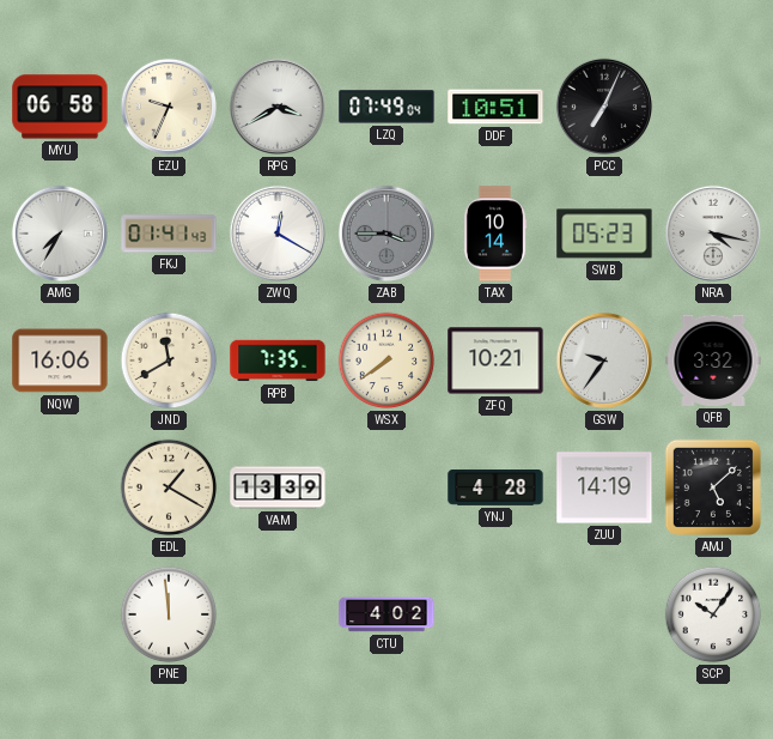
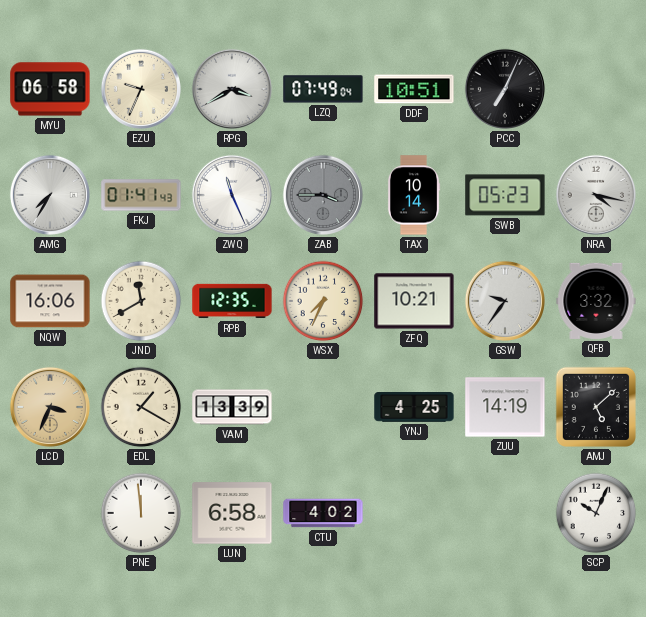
ZWQ: 12:20 -> 11:26
RPB: 7:35 -> 12:35
WSX: 7:39 -> 7:34
LCD: none -> 3:34
YNJ: 4:28 -> 4:25
LUN: none -> 6:58
SCP: 10:06 -> 10:04
